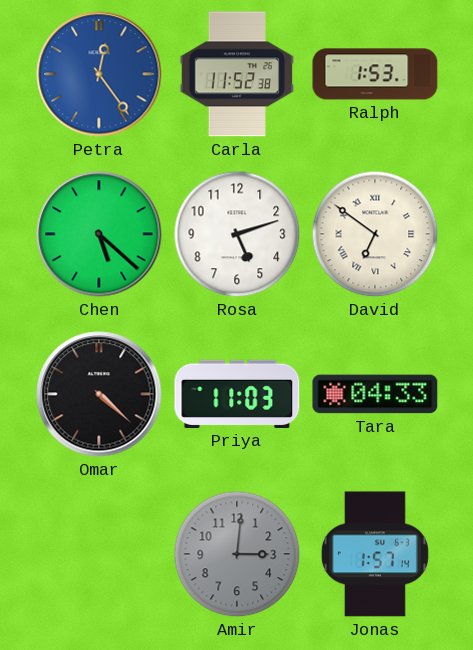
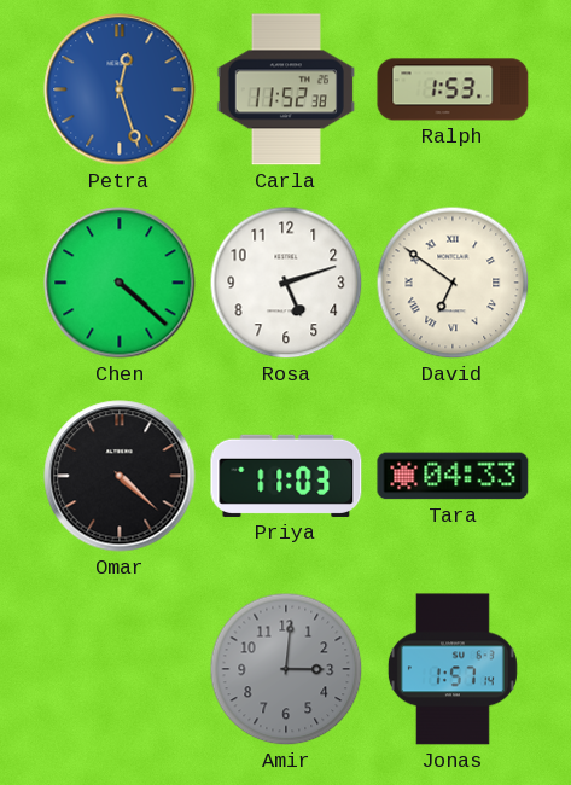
Petra: 12:24 -> 12:27
Chen: 5:22 -> 4:22
